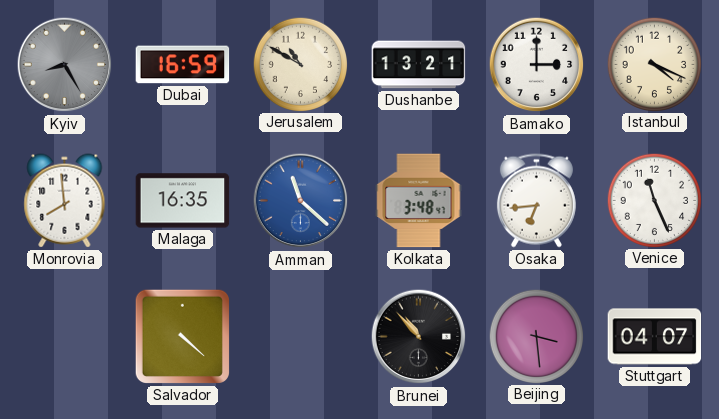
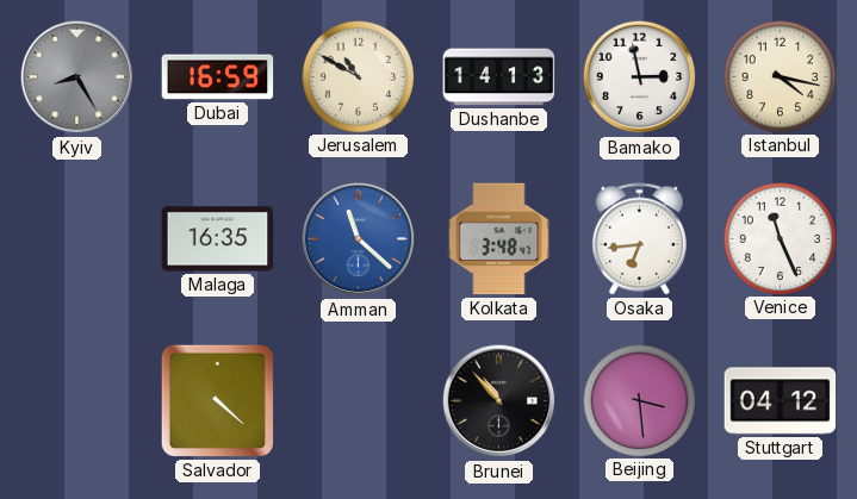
Dushanbe: 13:21 -> 14:13
Bamako: 3:00 -> 2:58
Istanbul: 4:19 -> 4:17
Monrovia: 7:59 -> none
Stuttgart: 04:07 -> 04:12
